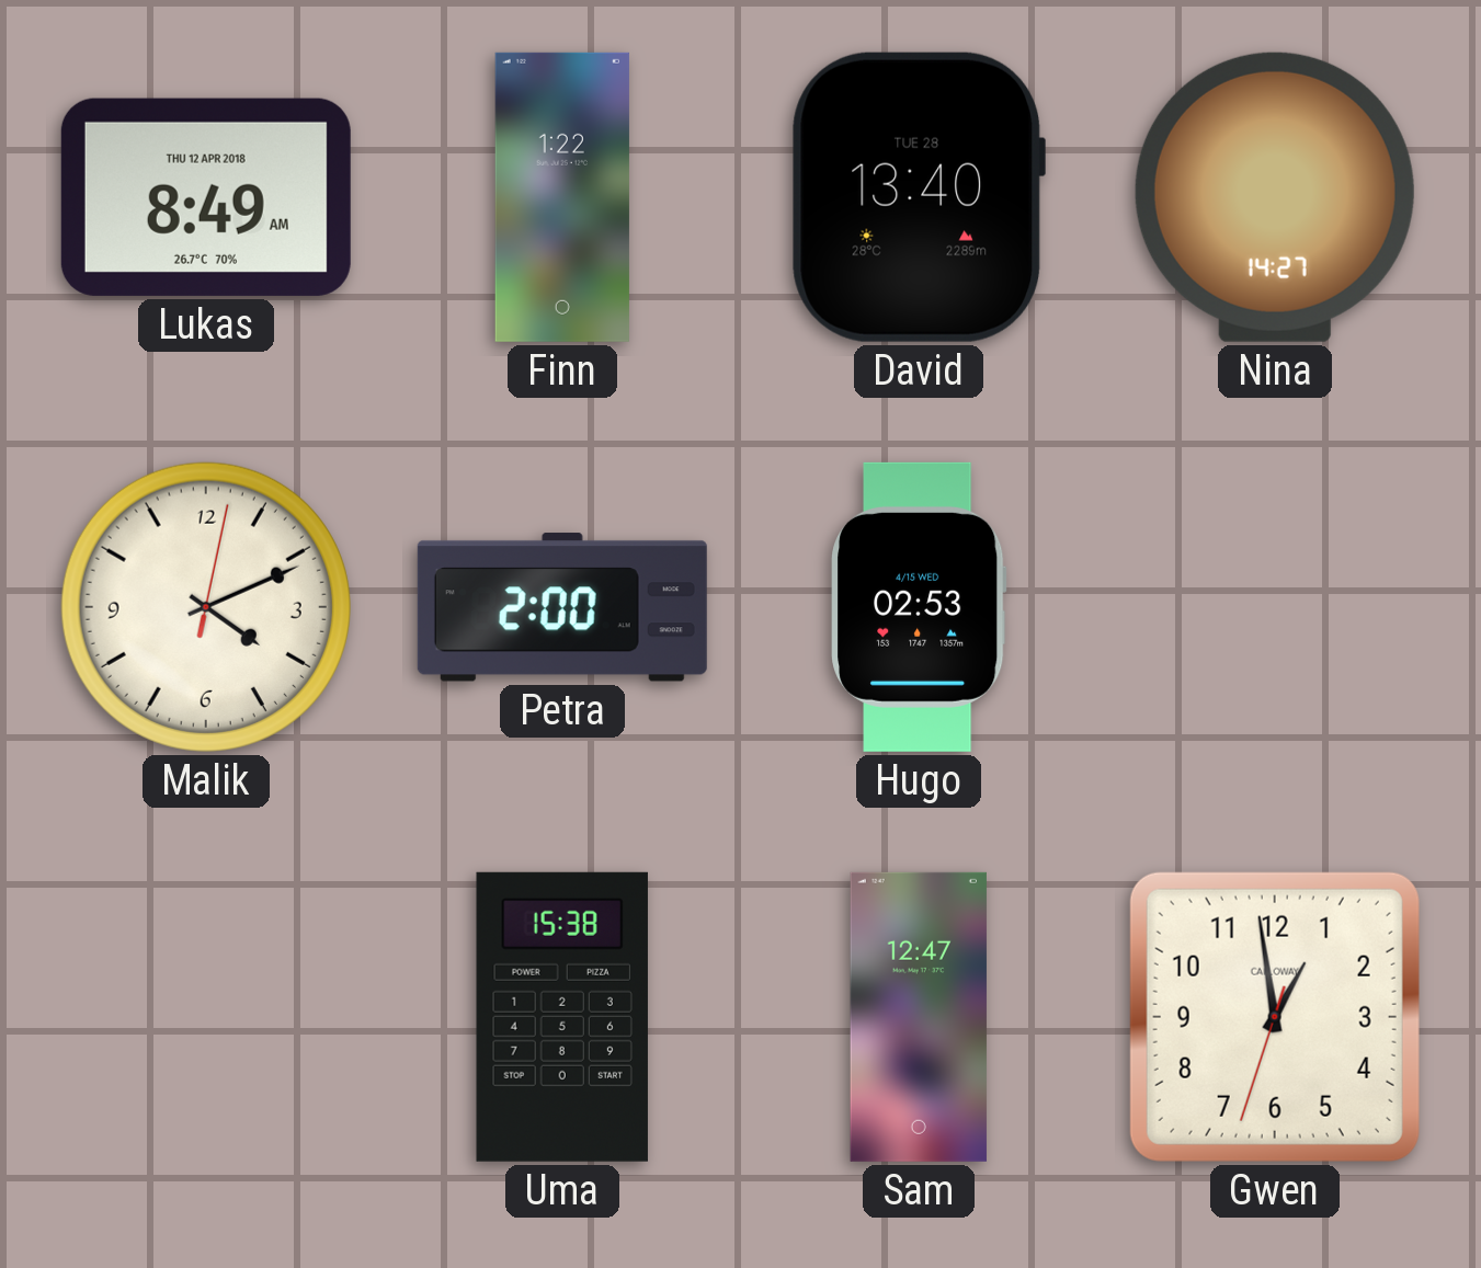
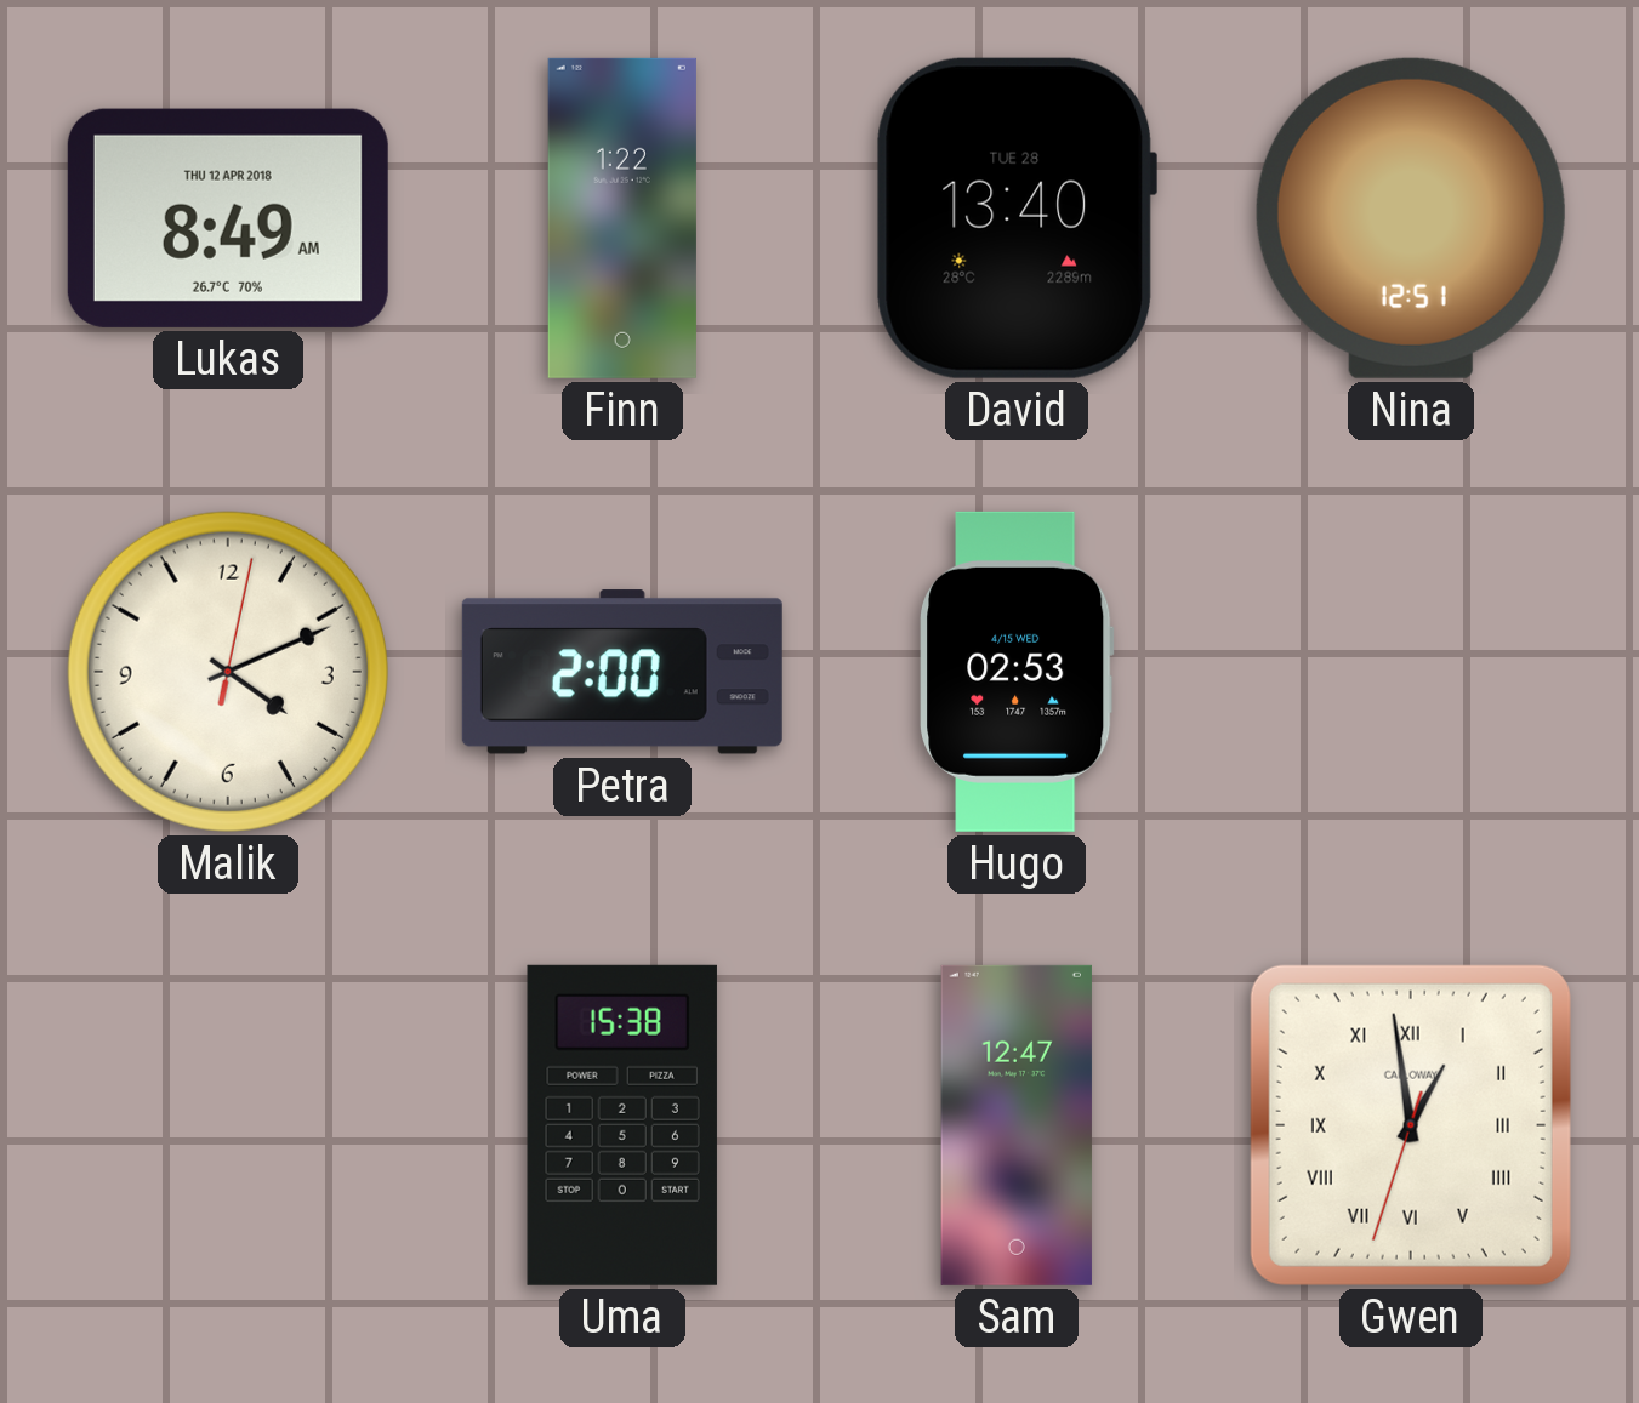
Nina: 14:27 -> 12:51
Gwen numerals: Arabic -> Roman
